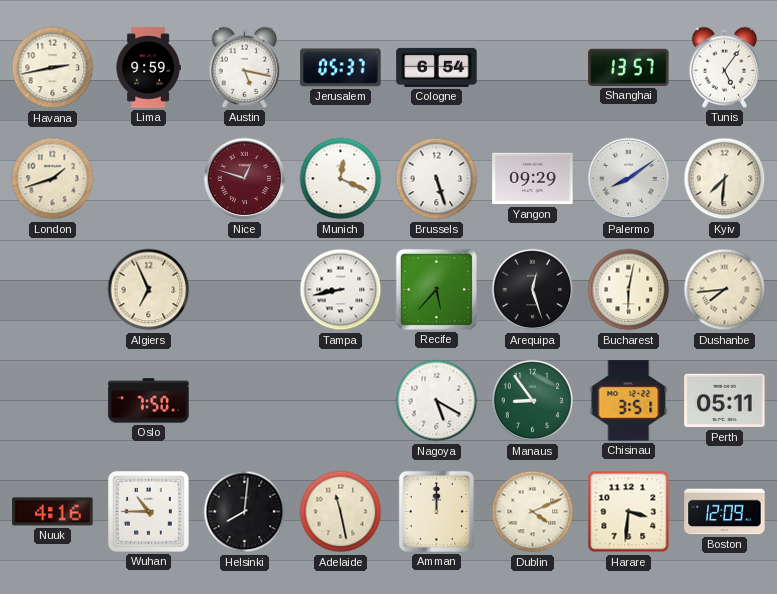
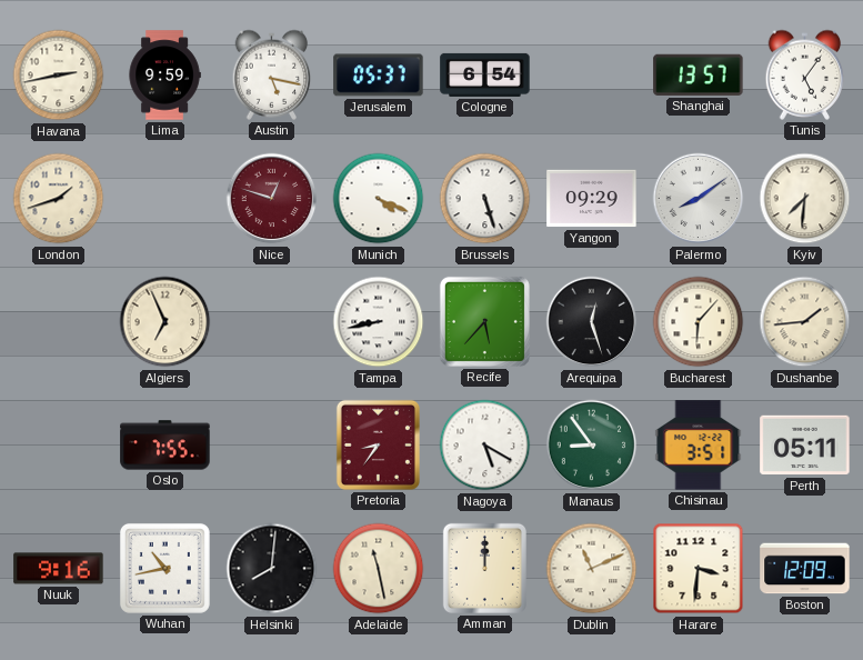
Munich: 12:19 -> 4:19
Bucharest: 6:02 -> 6:07
Dushanbe: 7:44 -> 1:44
Oslo: 7:50 -> 7:55
Pretoria: none -> 8:36
Nuuk: 4:16 -> 9:16
Wuhan: 10:45 -> 10:43
Dublin: 4:11 -> 11:11
